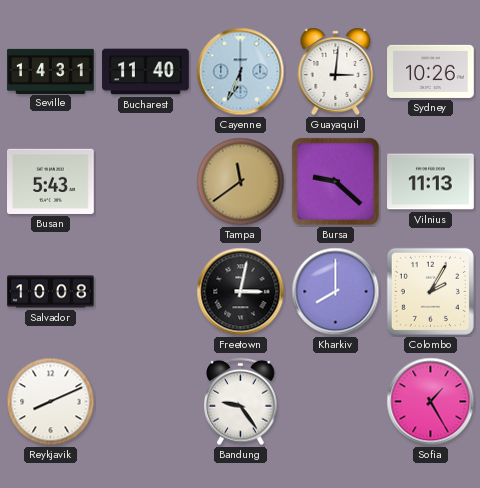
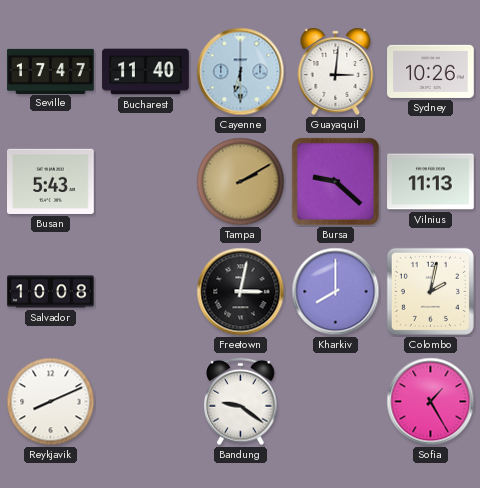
Seville: 14:31 -> 17:47
Cayenne: 6:34 -> 6:30
Tampa: 11:39 -> 2:10
Colombo: 2:05 -> 2:02
Bandung: 9:24 -> 9:21
